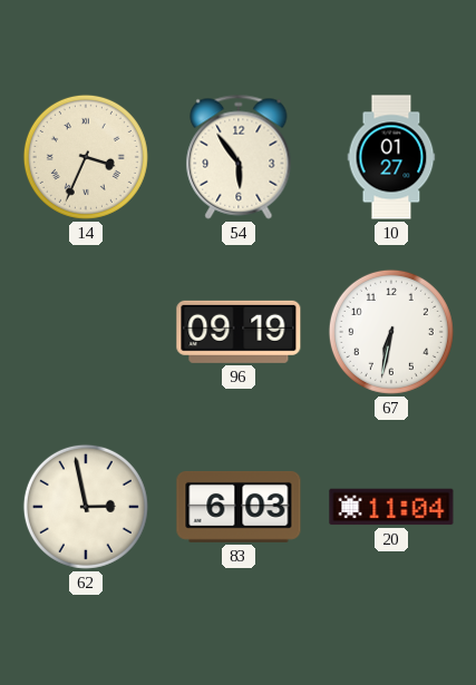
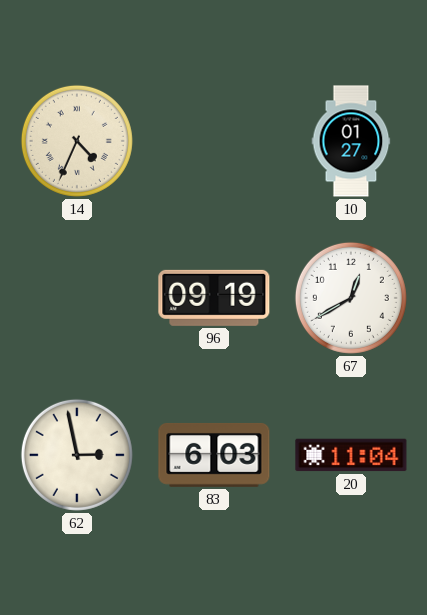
14: 3:34 -> 4:34
54: 5:54 -> none
67: 6:32 -> 12:40
